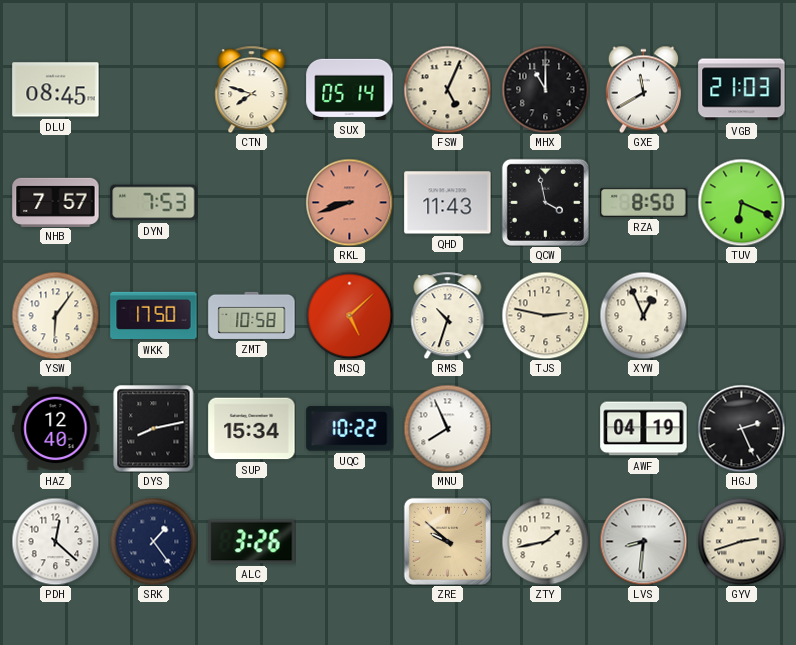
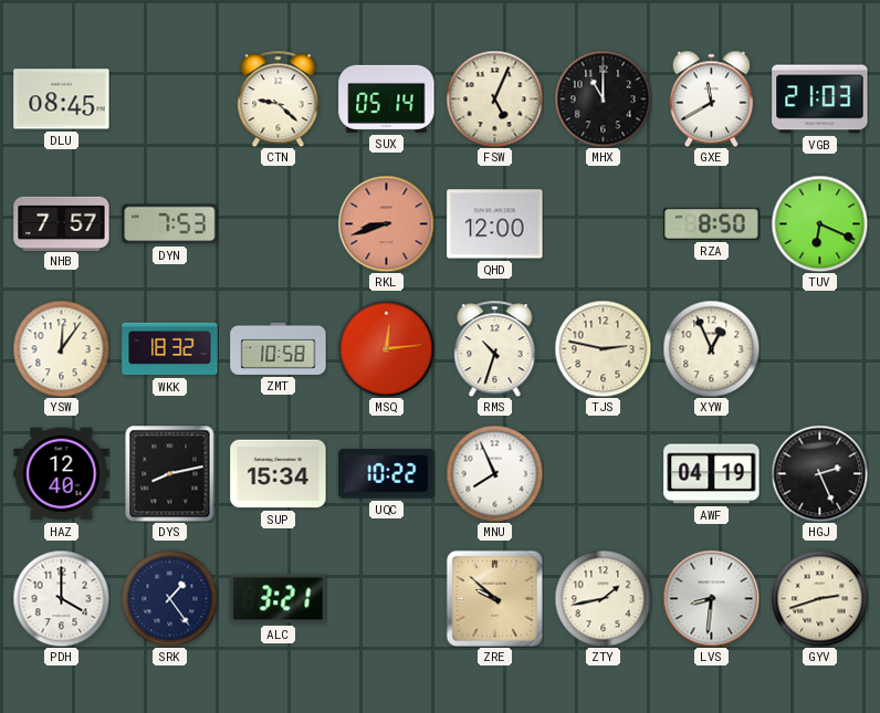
CTN: 7:48 -> 9:22
QHD: 11:43 -> 12:00
QCW: 3:58 -> none
YSW: 6:06 -> 12:06
WKK: 17:50 -> 18:32
MSQ: 5:08 -> 12:14
PDH: 12:22 -> 4:00
ALC: 3:26 -> 3:21
